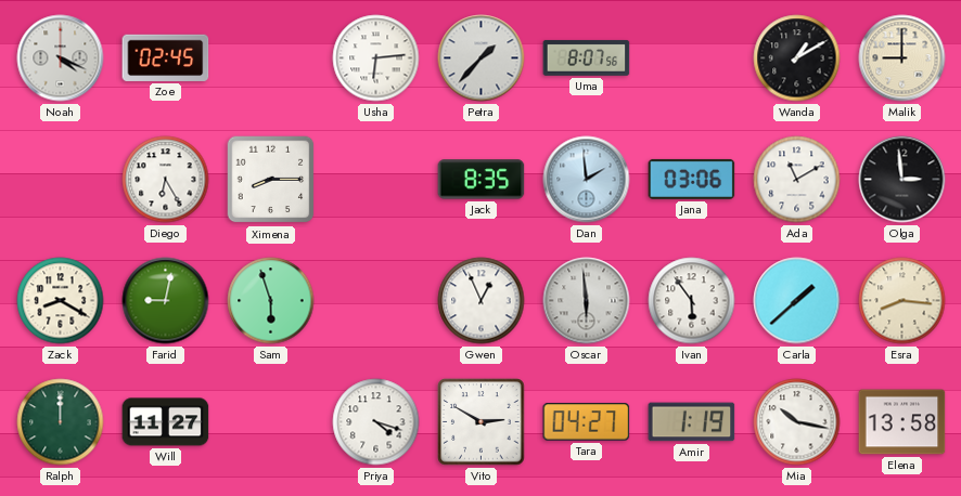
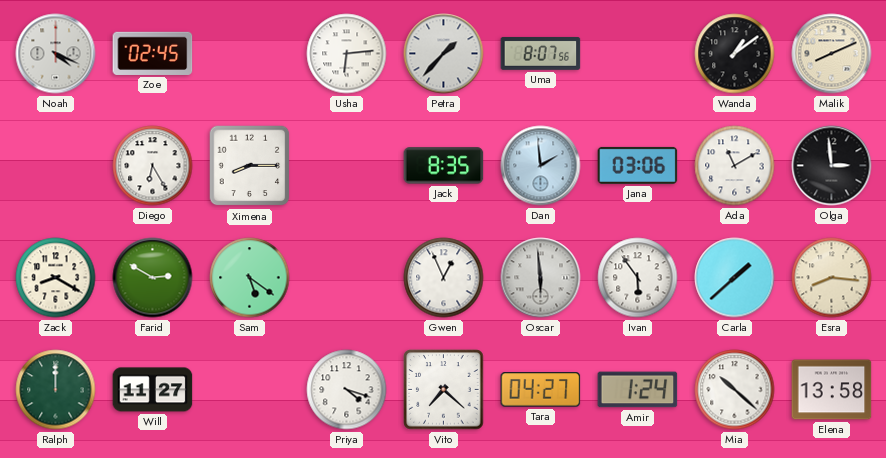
Wanda: 1:10 -> 1:09
Malik: 9:00 -> 8:11
Farid: 9:02 -> 2:50
Sam: 5:57 -> 5:21
Vito: 2:50 -> 7:22
Amir: 1:19 -> 1:24
Mia: 10:17 -> 10:22
